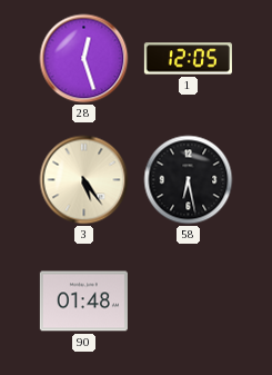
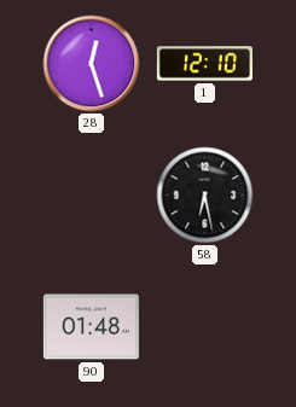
1: 12:05 -> 12:10
3: 5:24 -> none
